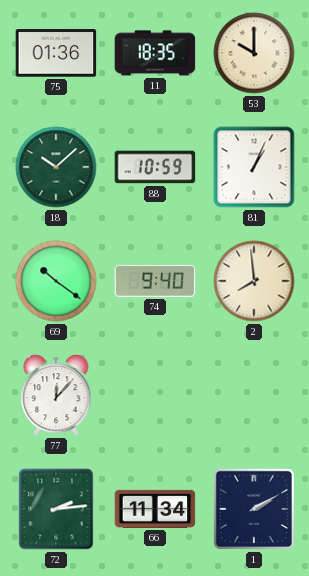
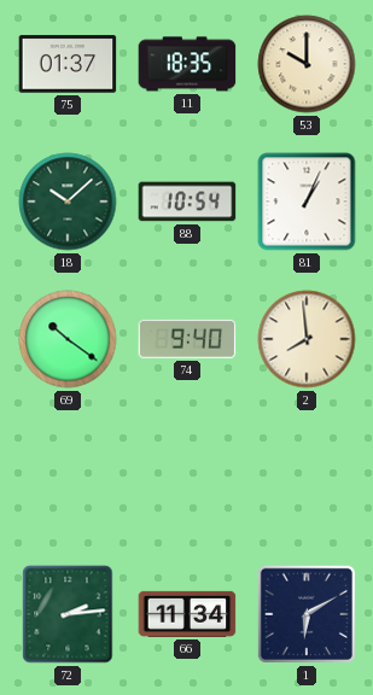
75: 01:36 -> 01:37
88: 10:59 -> 10:54
77: 12:07 -> none
1: 2:10 -> 6:10
